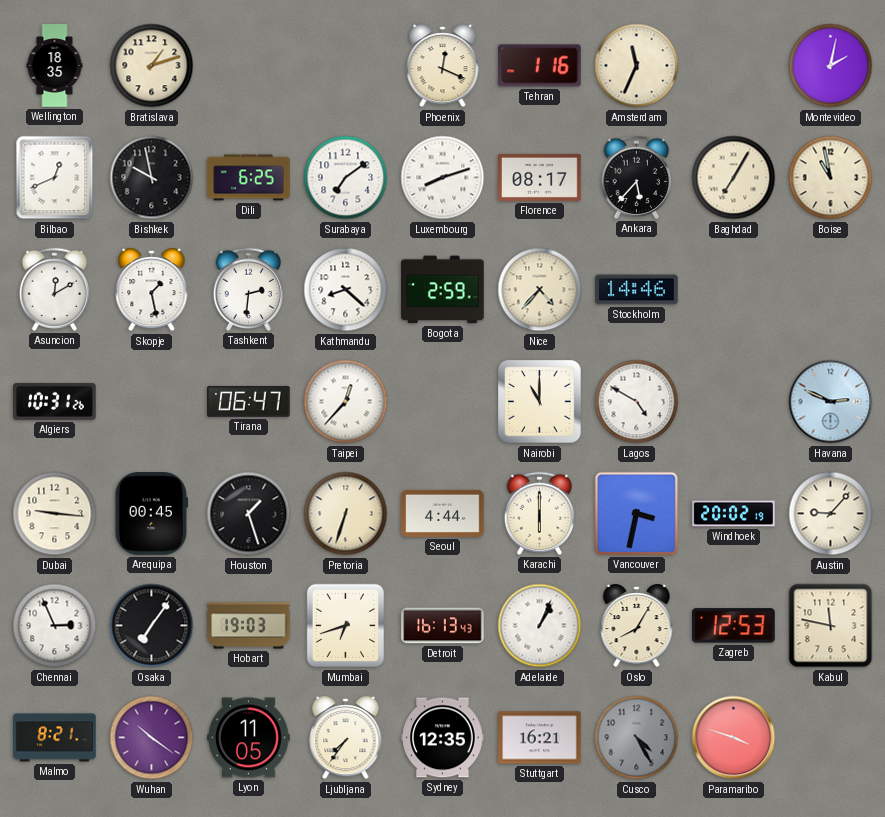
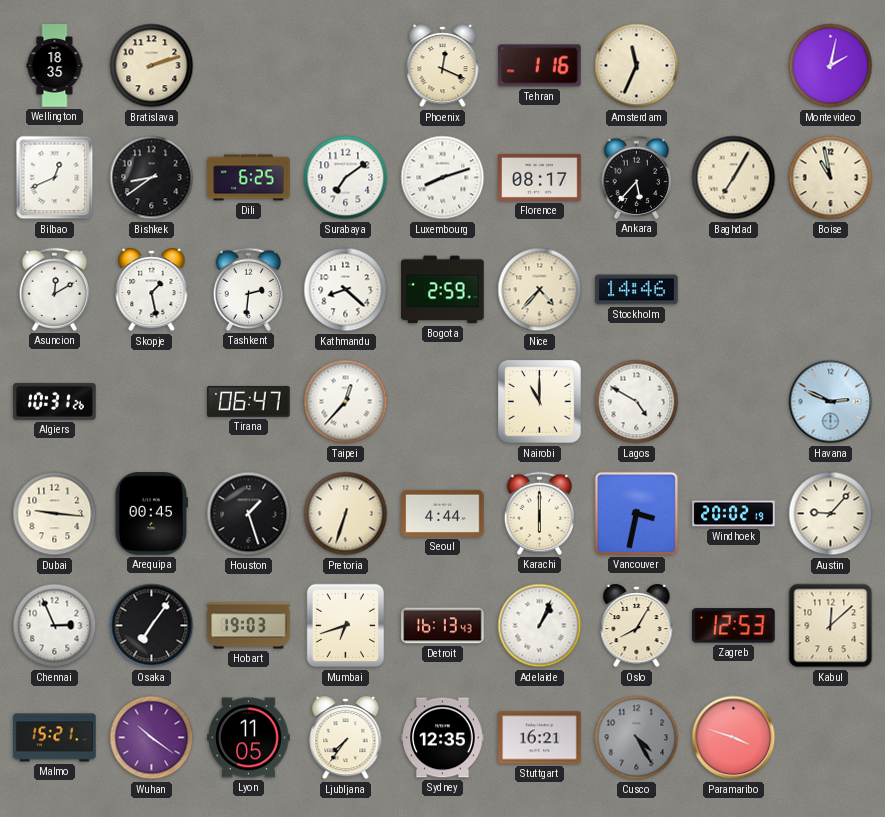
Bratislava: 1:12 -> 2:12
Bishkek: 9:58 -> 8:39
Kabul: 11:47 -> 12:08
Malmo: 8:21 -> 15:21
